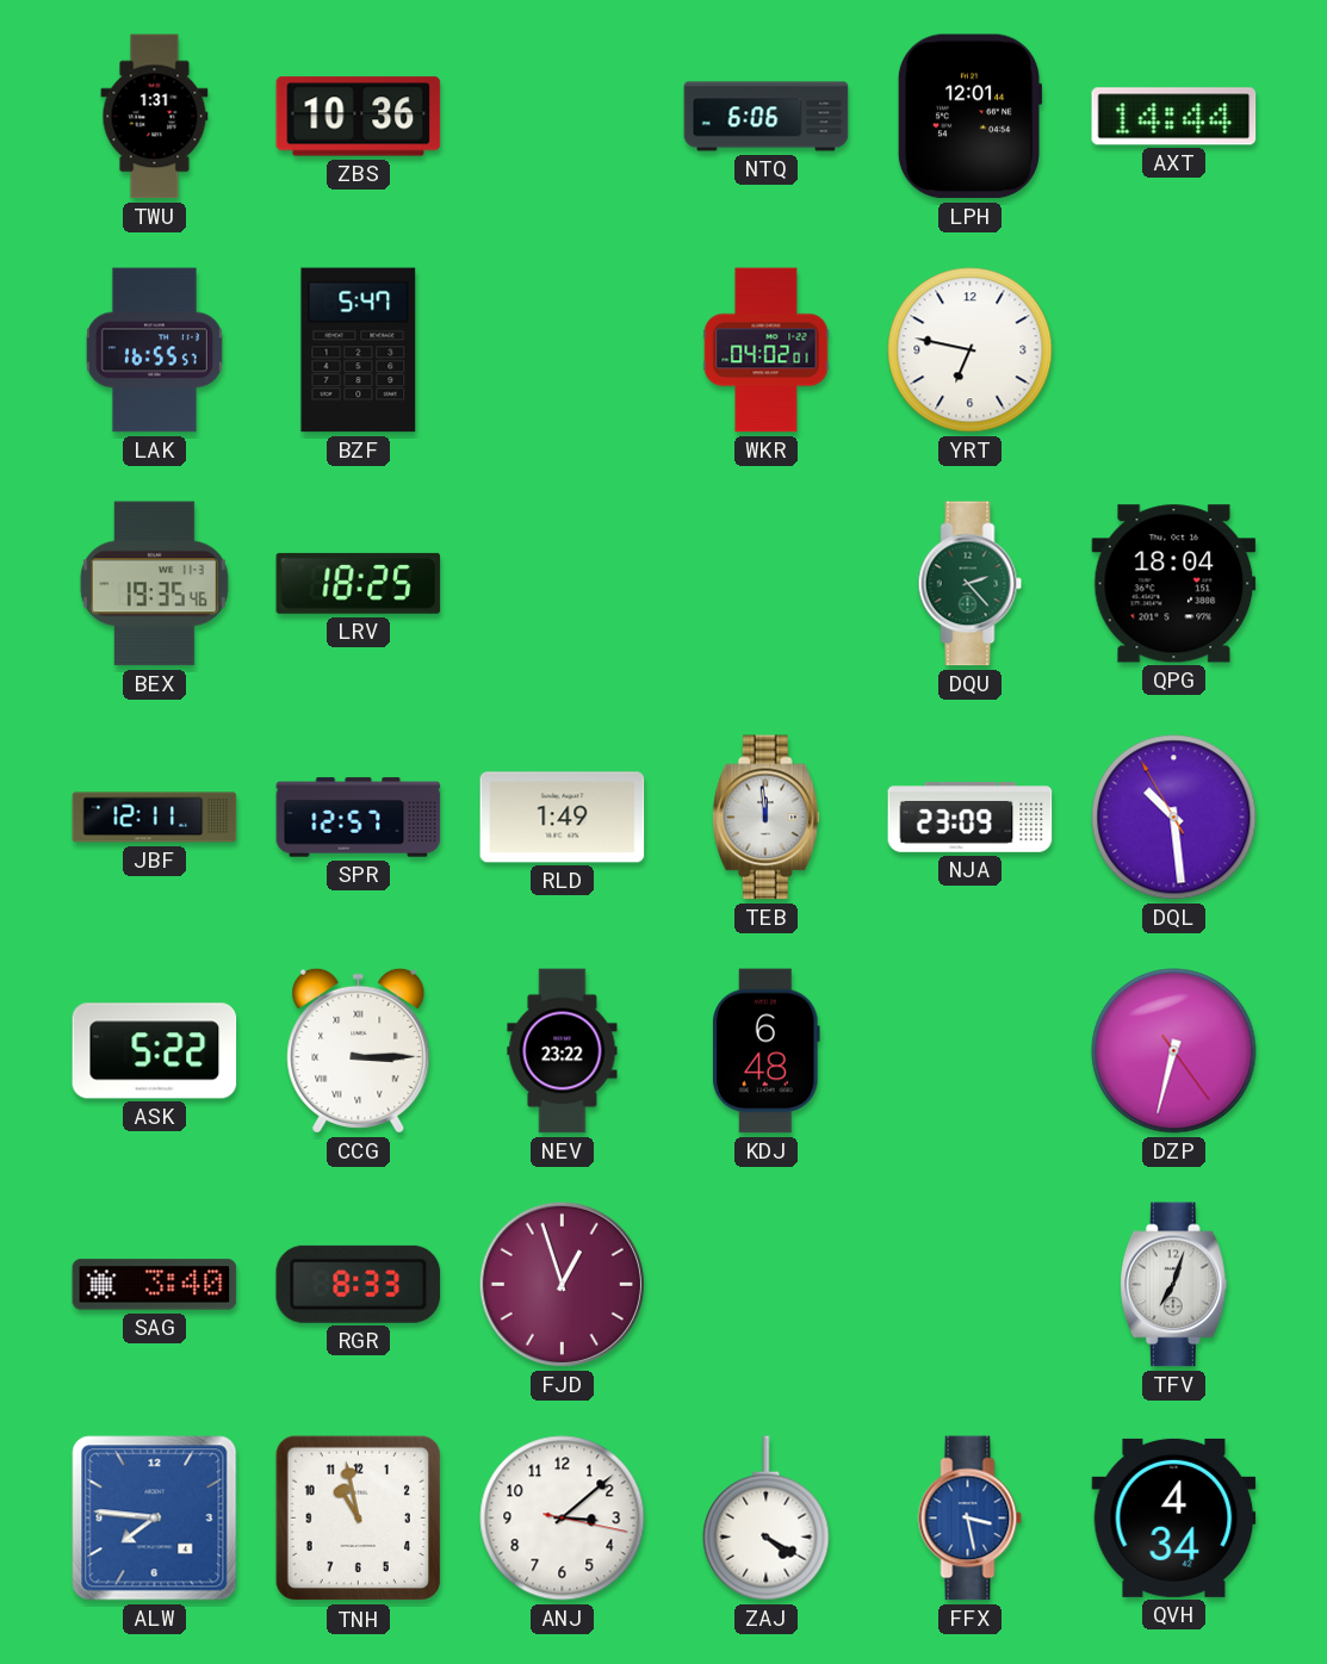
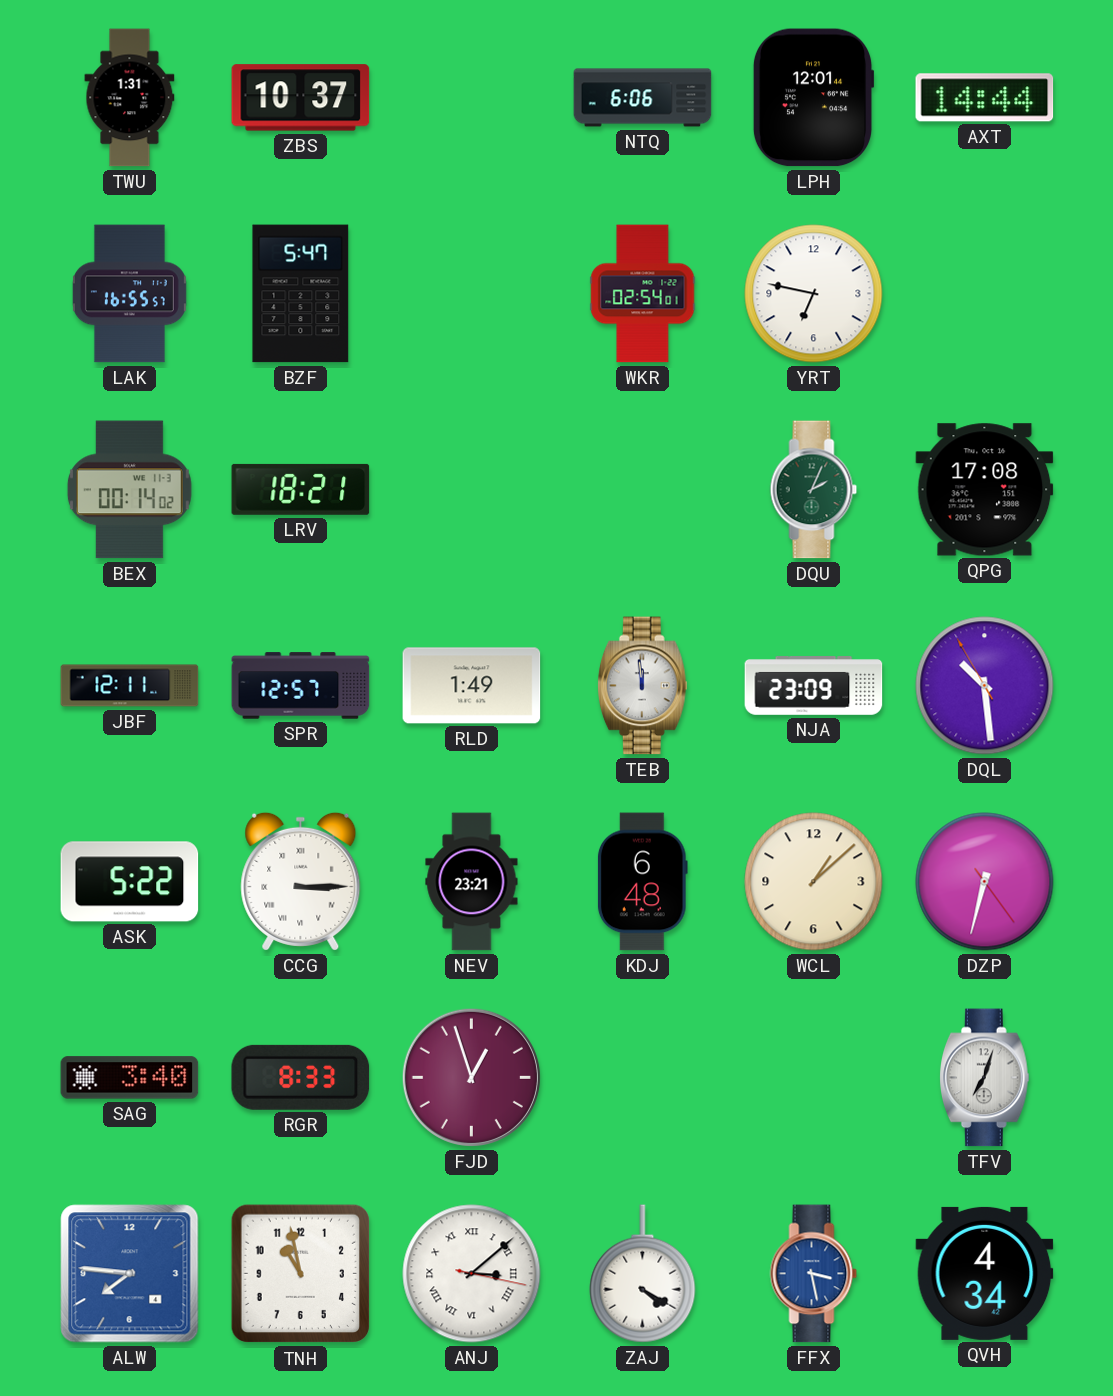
ZBS: 10:36 -> 10:37
WKR: 04:02 -> 02:54
BEX: 19:35 -> 00:14
LRV: 18:25 -> 18:21
DQU: 2:23 -> 2:04
QPG: 18:04 -> 17:08
NEV: 23:22 -> 23:21
WCL: none -> 1:08
ANJ numerals: Arabic -> Roman
